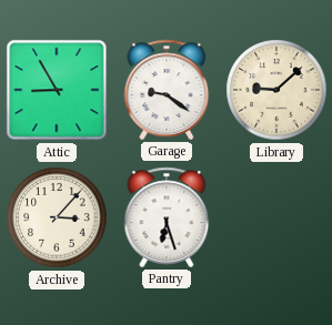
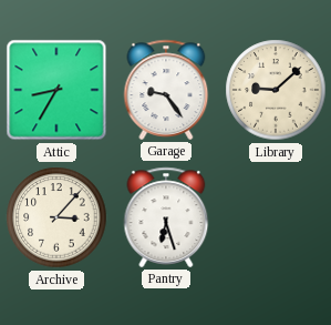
Attic: 8:55 -> 8:35
Garage: 9:21 -> 9:24
